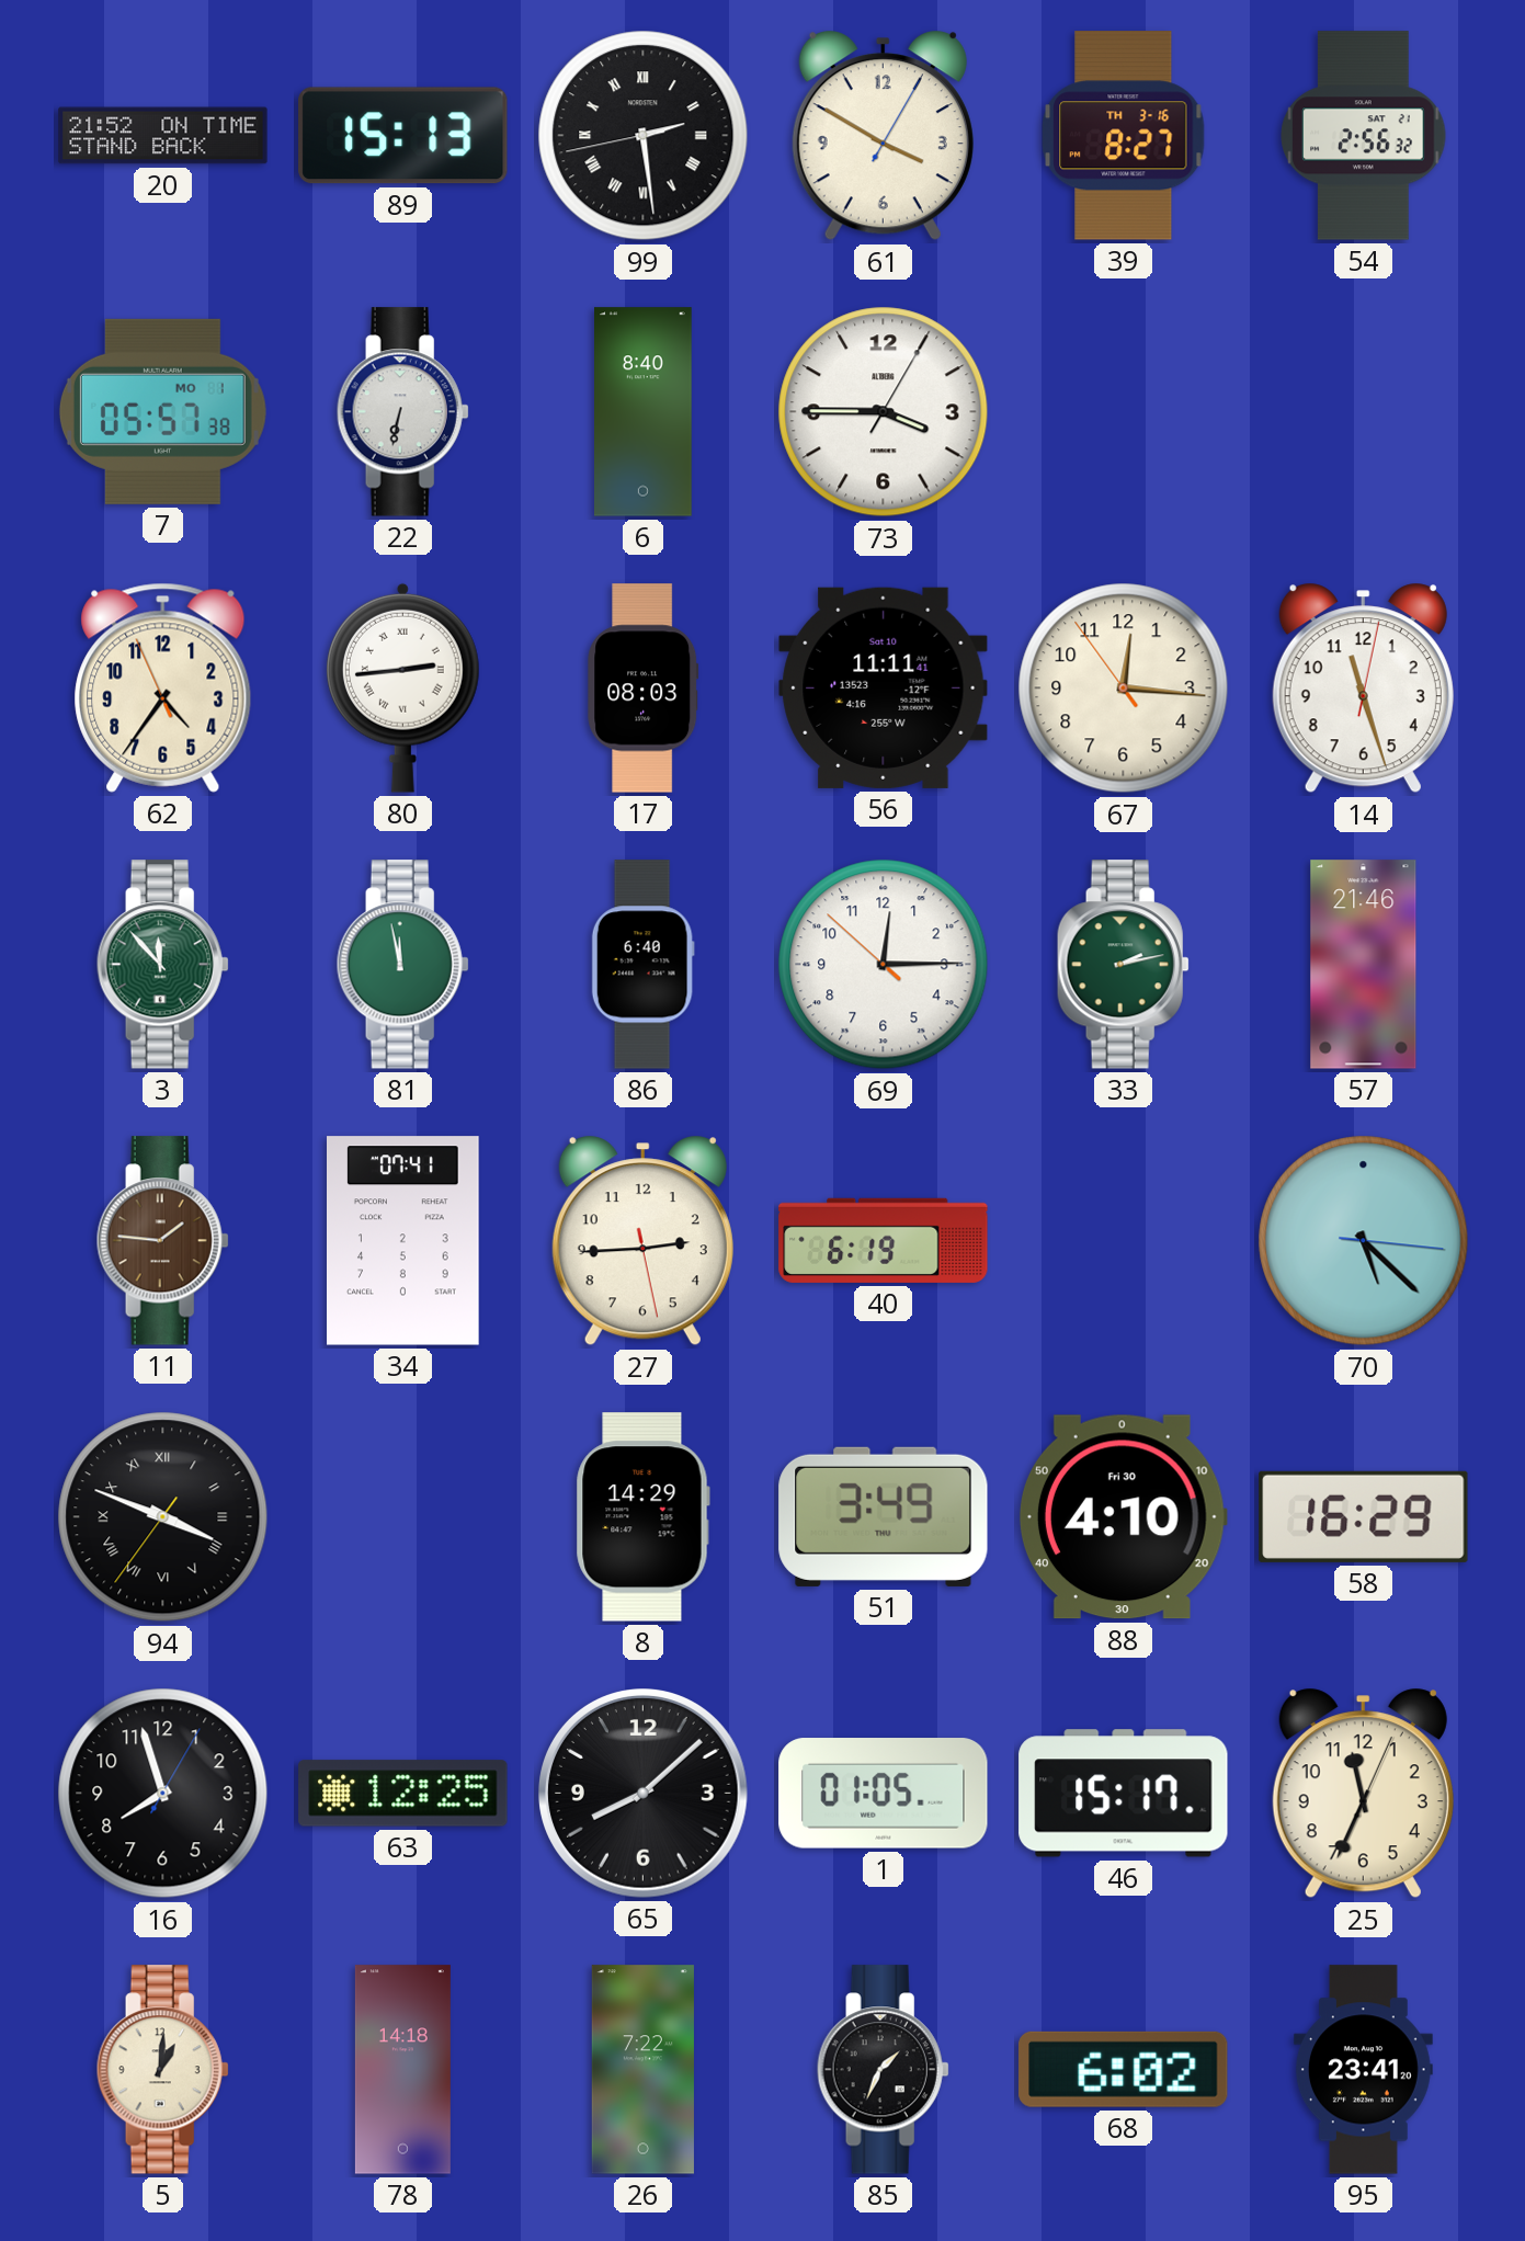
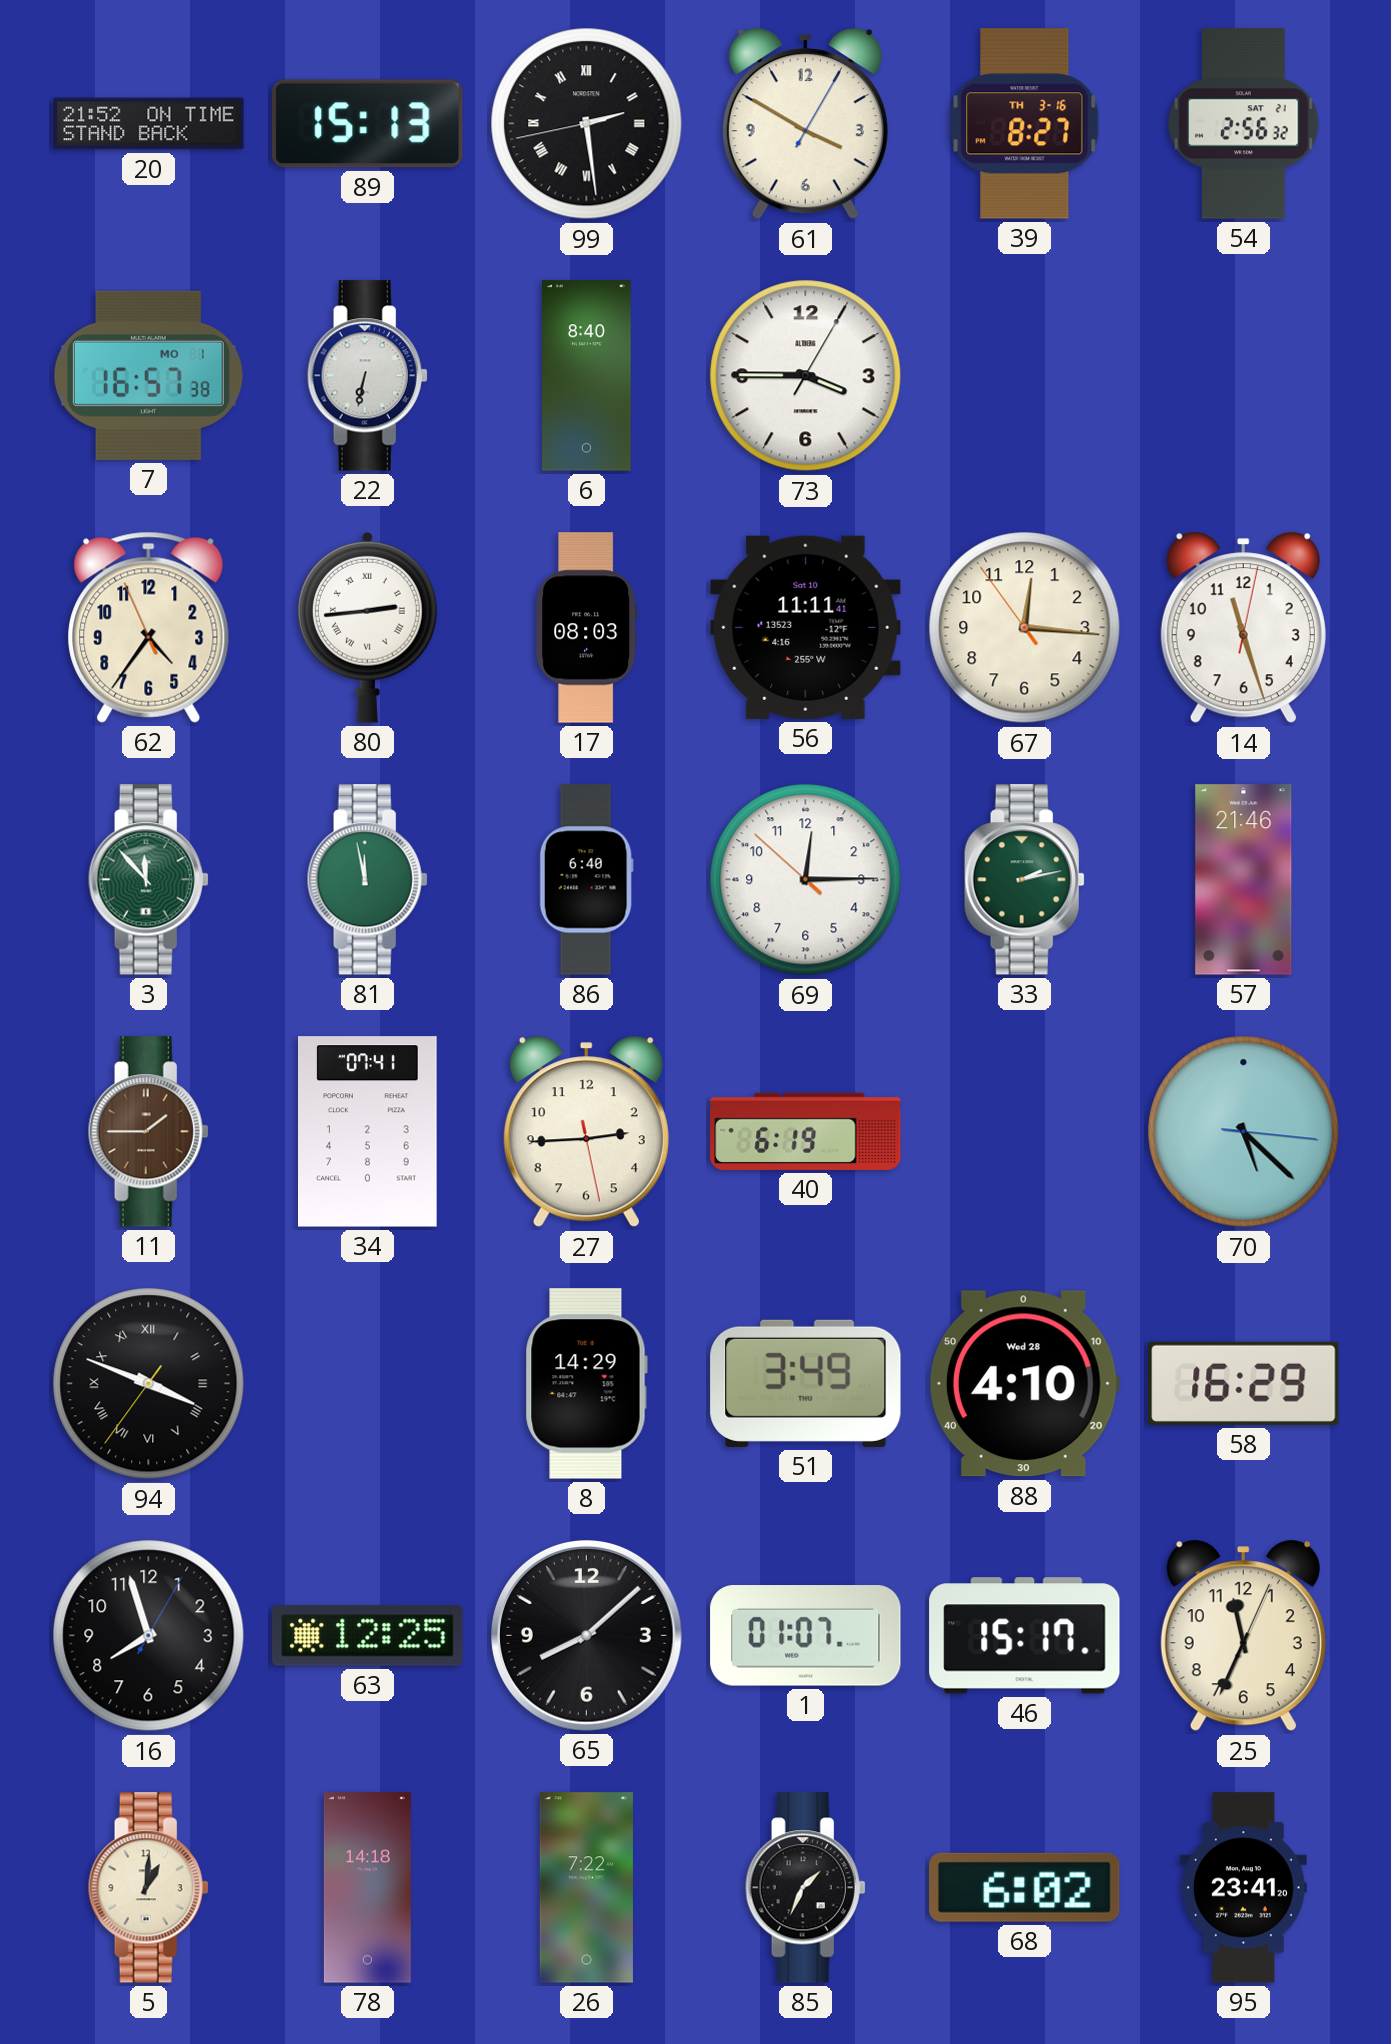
7: 05:57 -> 16:57
11: 1:46 -> 1:45
88 date: Fri 30 -> Wed 28
1: 01:05 -> 01:07
